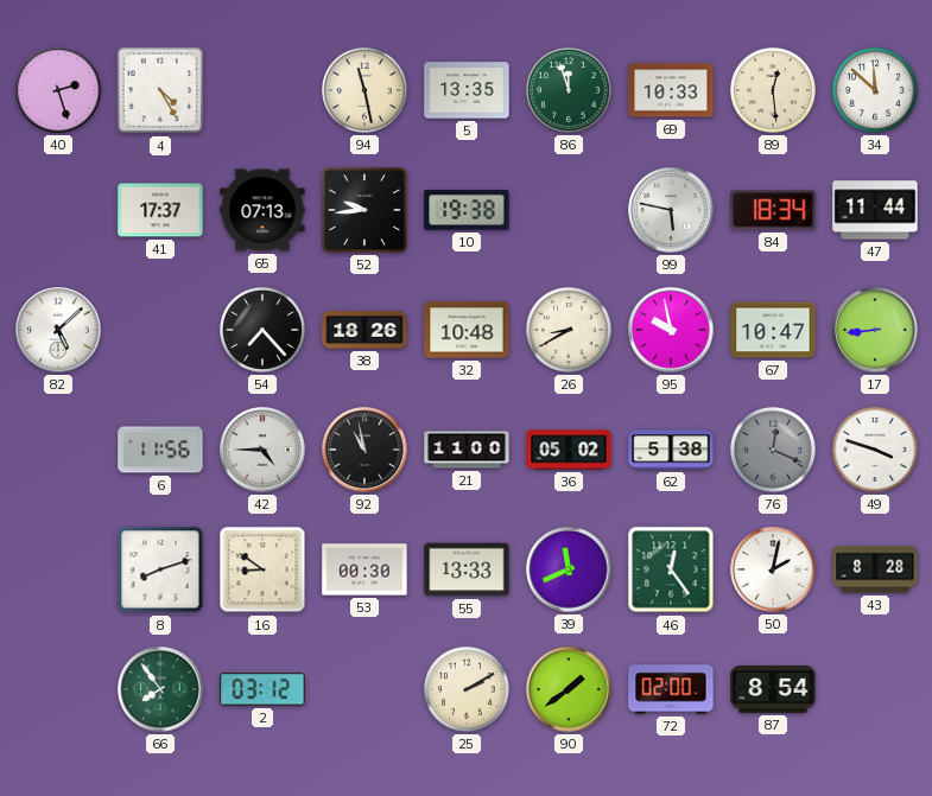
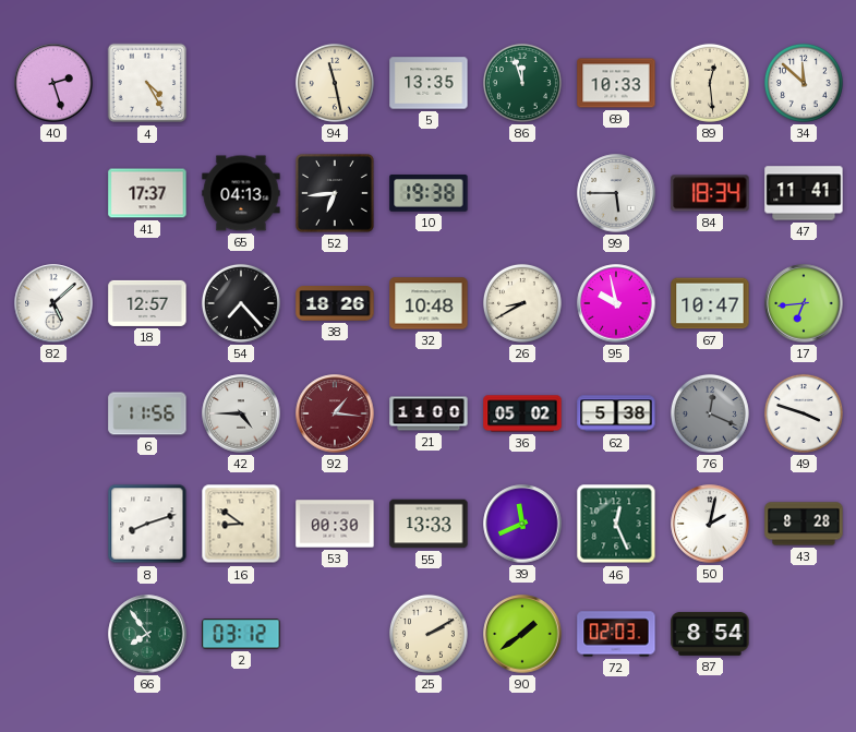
65: 07:13 -> 04:13
52: 9:44 -> 6:44
99: 5:47 -> 5:45
47: 11:44 -> 11:41
18: none -> 12:57
17: 8:44 -> 6:44
92: 10:58 -> 1:16
92 dial: black -> burgundy
46: 12:24 -> 12:26
72: 02:00 -> 02:03
